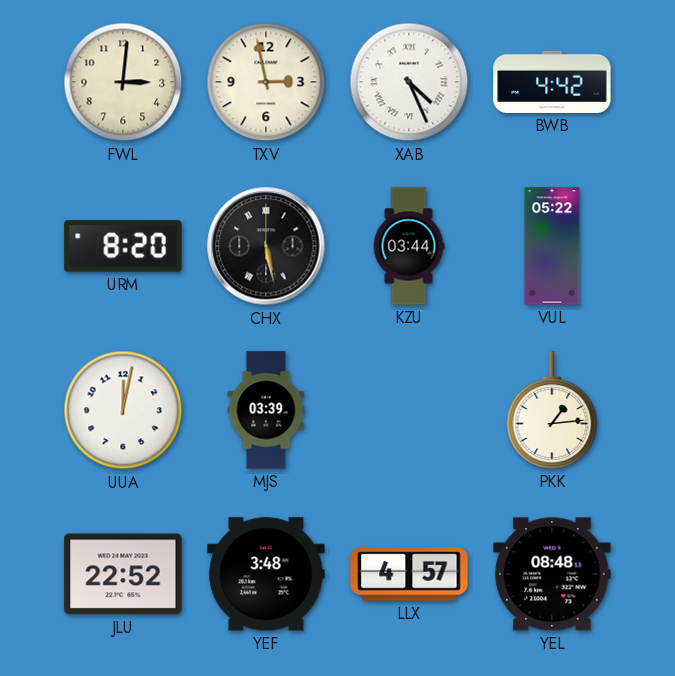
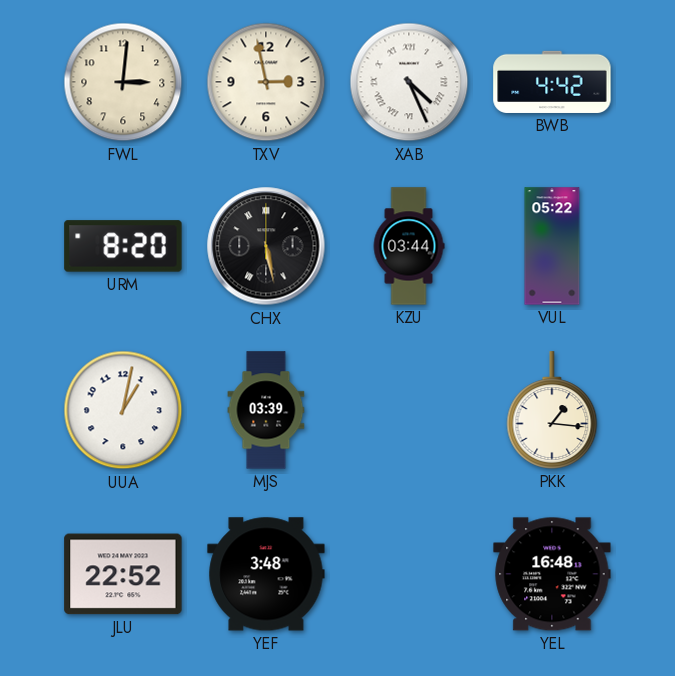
UUA: 12:02 -> 1:02
PKK: 1:14 -> 1:16
LLX: 4:57 -> none
YEL: 08:48 -> 16:48
